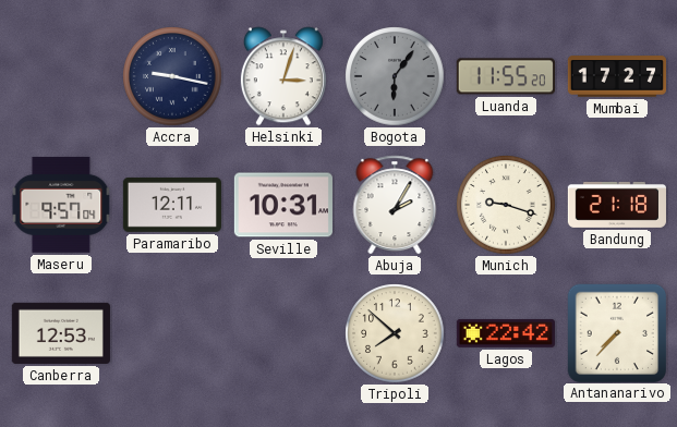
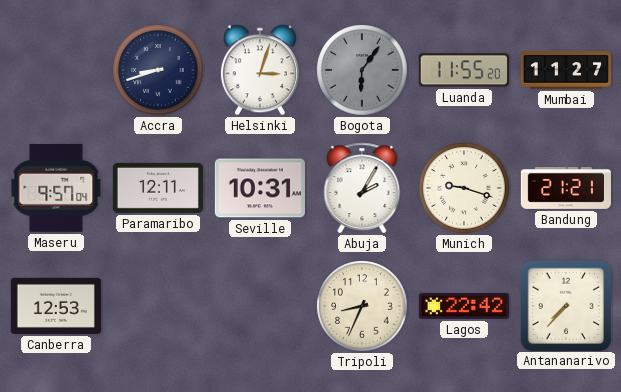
Accra: 9:17 -> 8:42
Mumbai: 17:27 -> 11:27
Bandung: 21:18 -> 21:21
Tripoli: 7:52 -> 8:34
